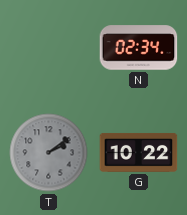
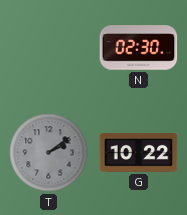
N: 02:34 -> 02:30
